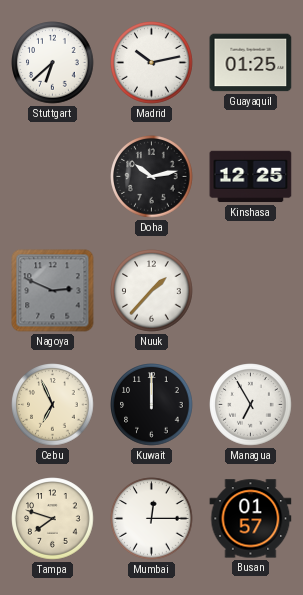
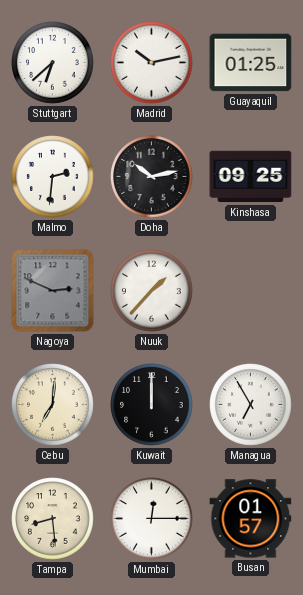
Malmo: none -> 2:31
Kinshasa: 12:25 -> 09:25
Cebu: 6:56 -> 7:01
Tampa: 7:48 -> 8:29
